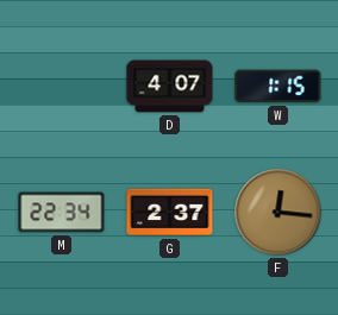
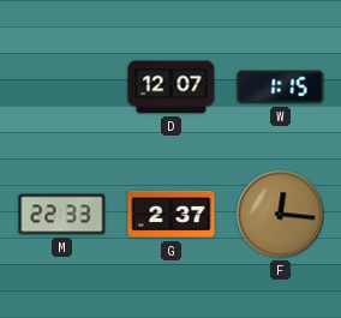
D: 4:07 -> 12:07
M: 22:34 -> 22:33
